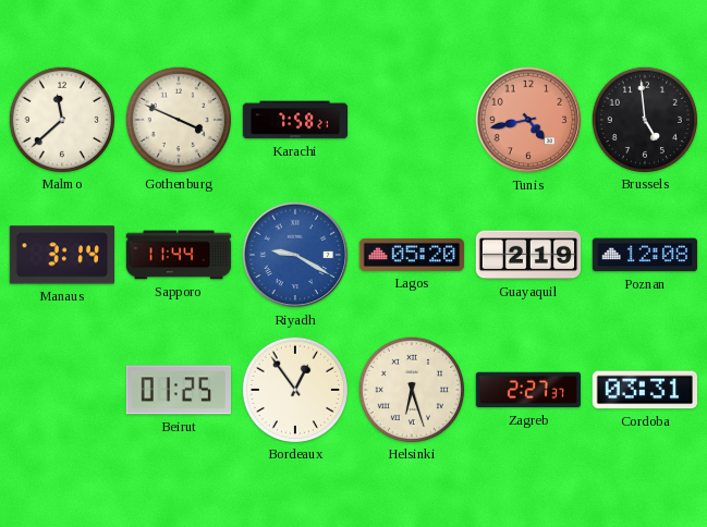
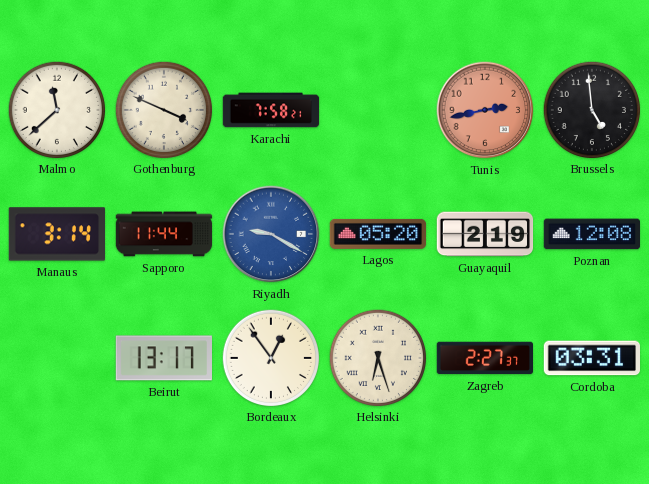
Tunis: 4:43 -> 2:43
Beirut: 01:25 -> 13:17
